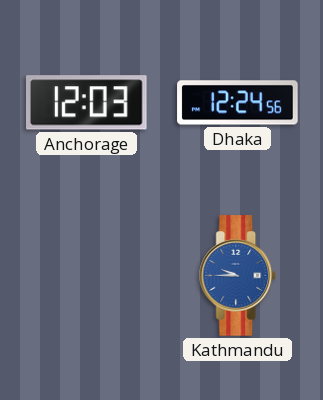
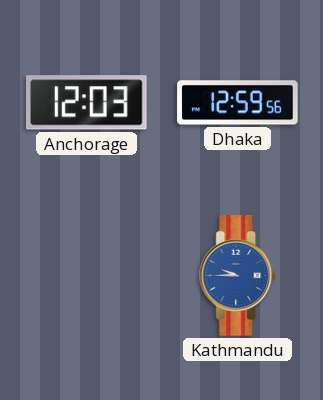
Dhaka: 12:24 -> 12:59
